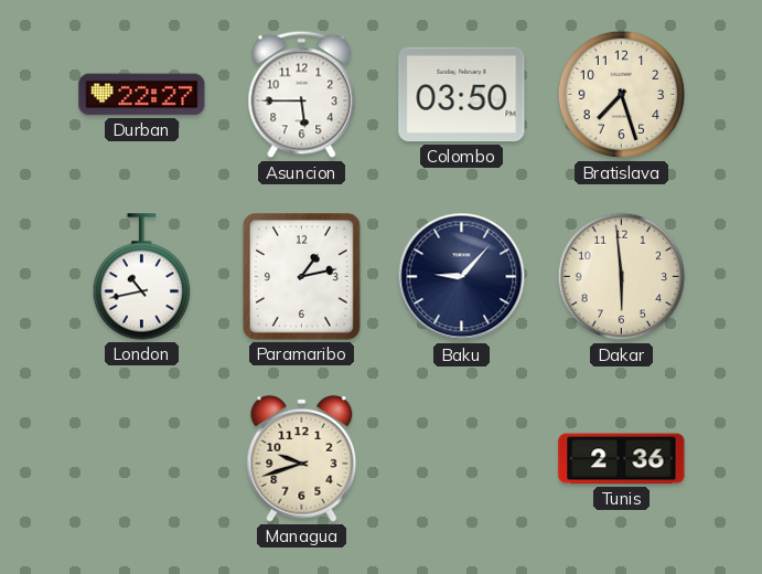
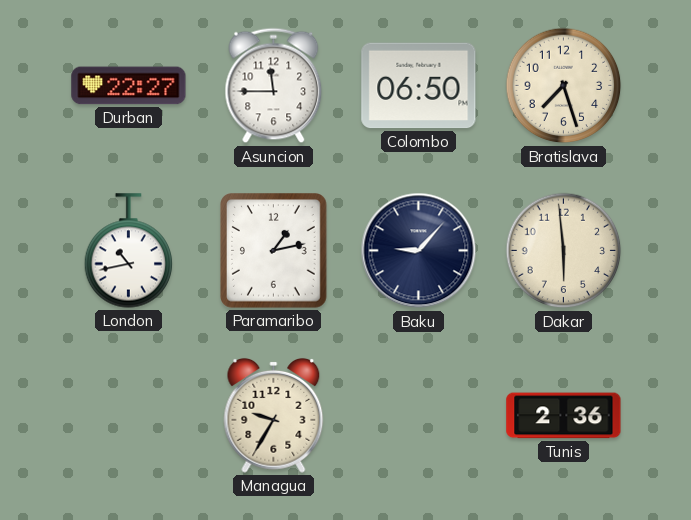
Asuncion: 5:45 -> 11:45
Colombo: 03:50 -> 06:50
Managua: 9:42 -> 9:35
